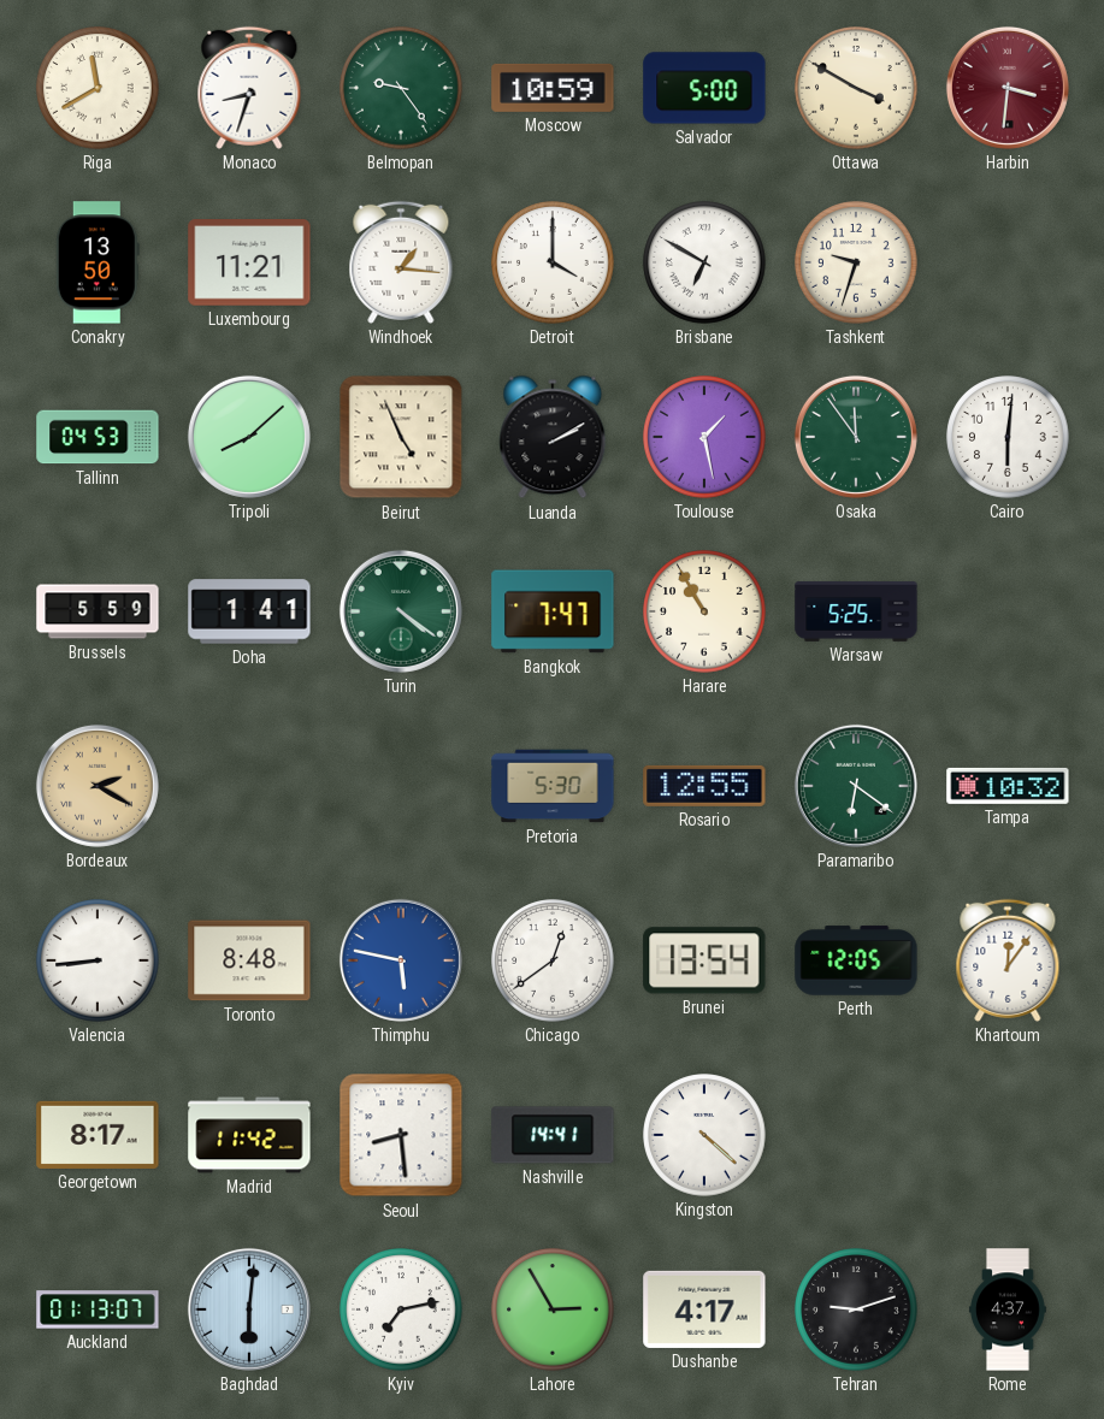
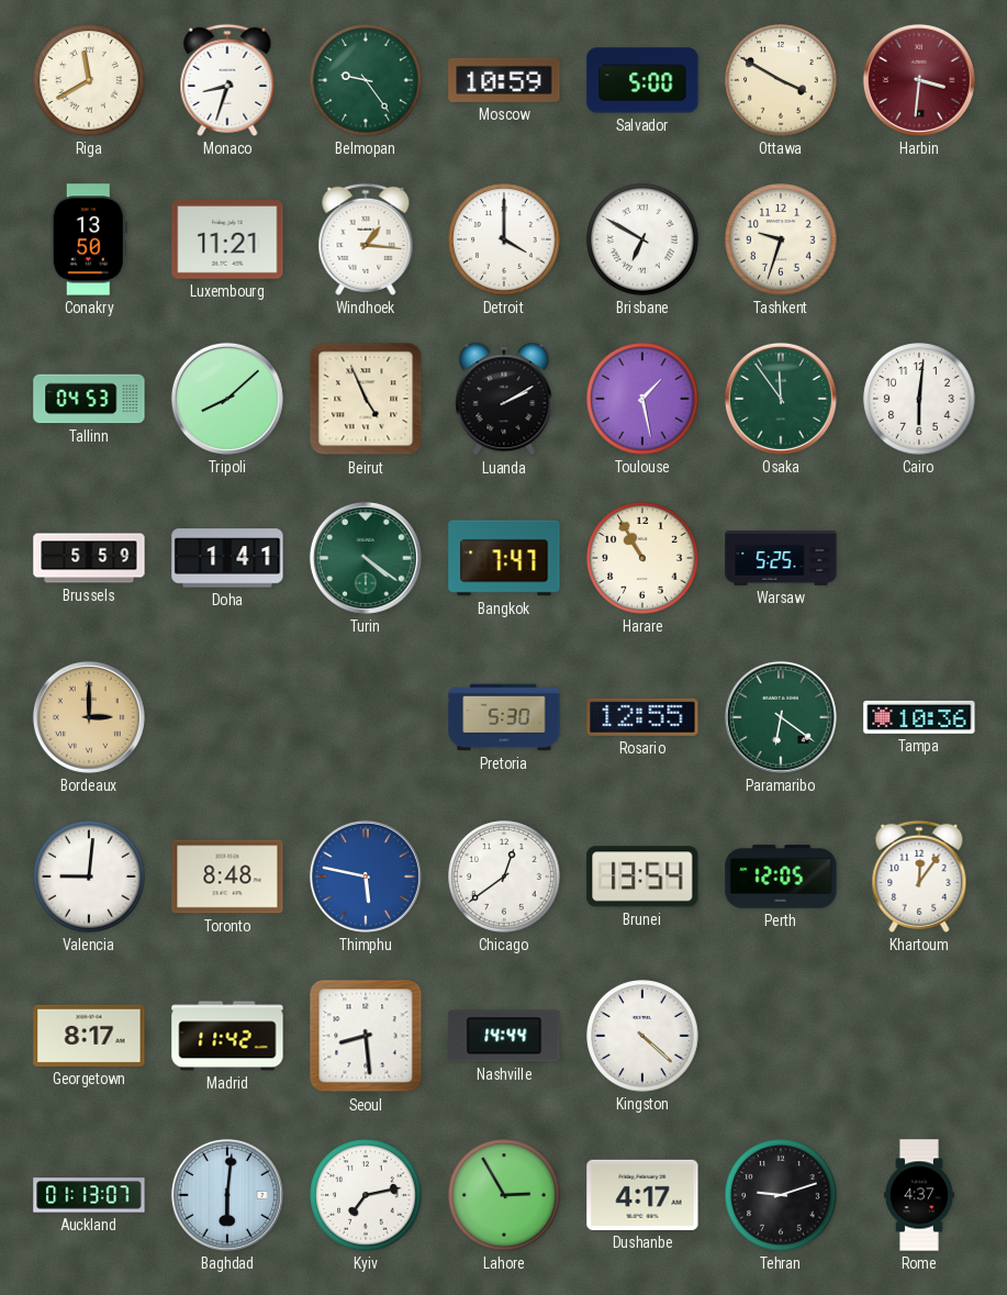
Bordeaux: 2:20 -> 3:00
Tampa: 10:32 -> 10:36
Valencia: 8:44 -> 9:01
Nashville: 14:41 -> 14:44
